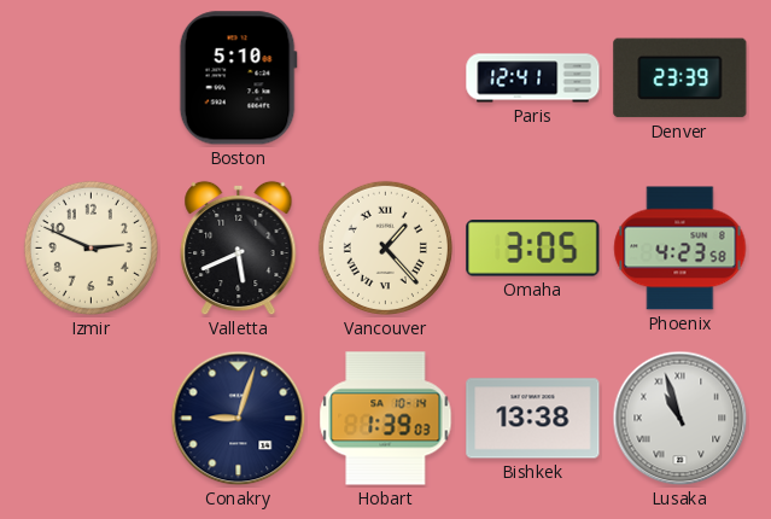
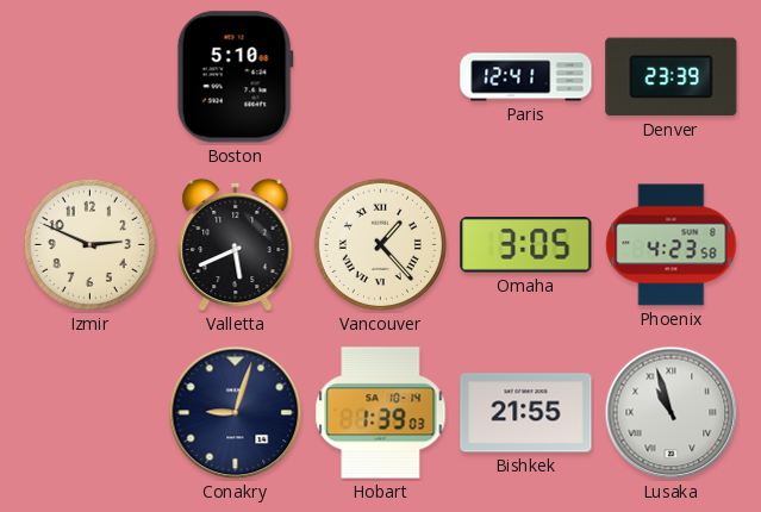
Bishkek: 13:38 -> 21:55
